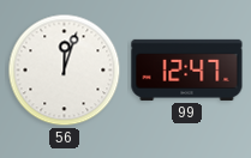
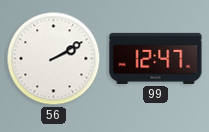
56: 12:03 -> 2:10
